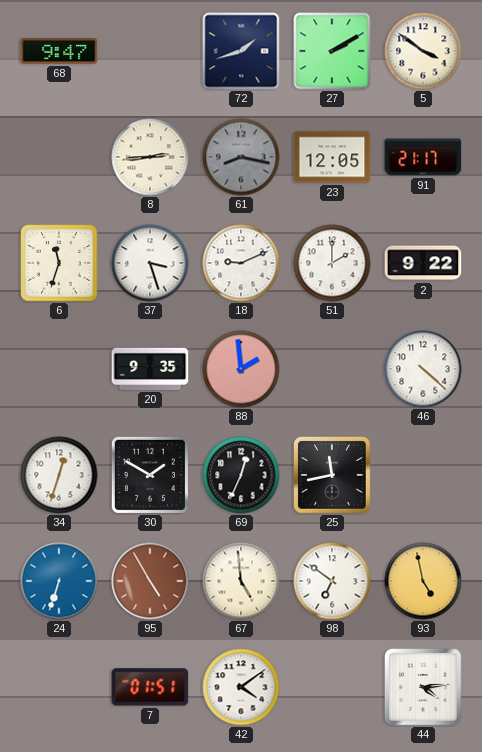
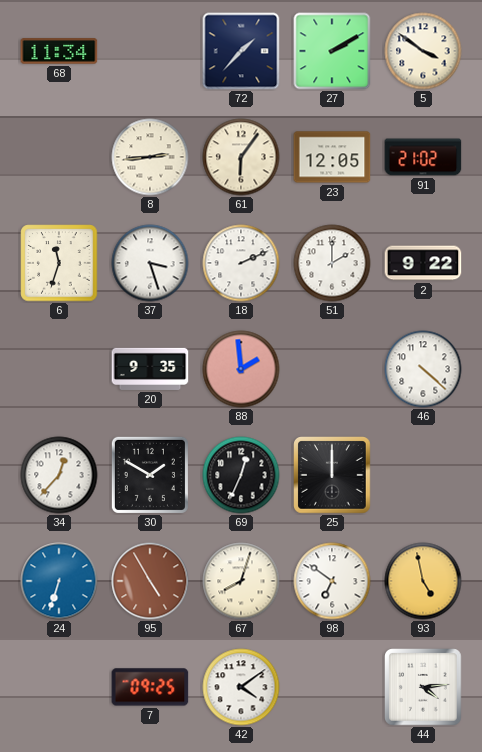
68: 9:47 -> 11:34
72: 1:42 -> 1:37
61: 8:17 -> 6:06
61 dial: grey -> cream
91: 21:17 -> 21:02
18: 9:11 -> 2:11
34: 12:33 -> 12:37
25: 11:43 -> 12:00
67: 4:59 -> 8:03
7: 01:51 -> 09:25
